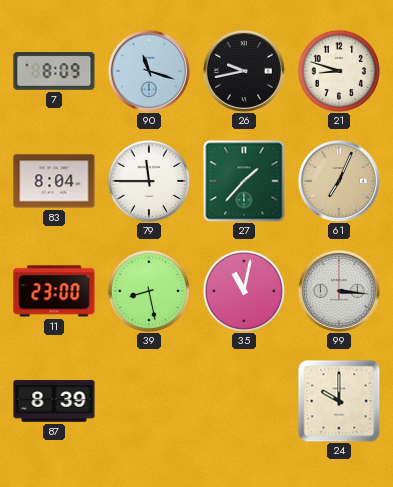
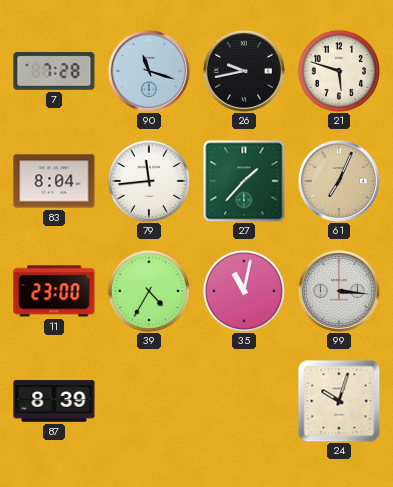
7: 8:09 -> 7:28
21: 8:48 -> 5:48
79: 11:45 -> 11:44
39: 8:28 -> 4:35
24: 10:00 -> 10:03
